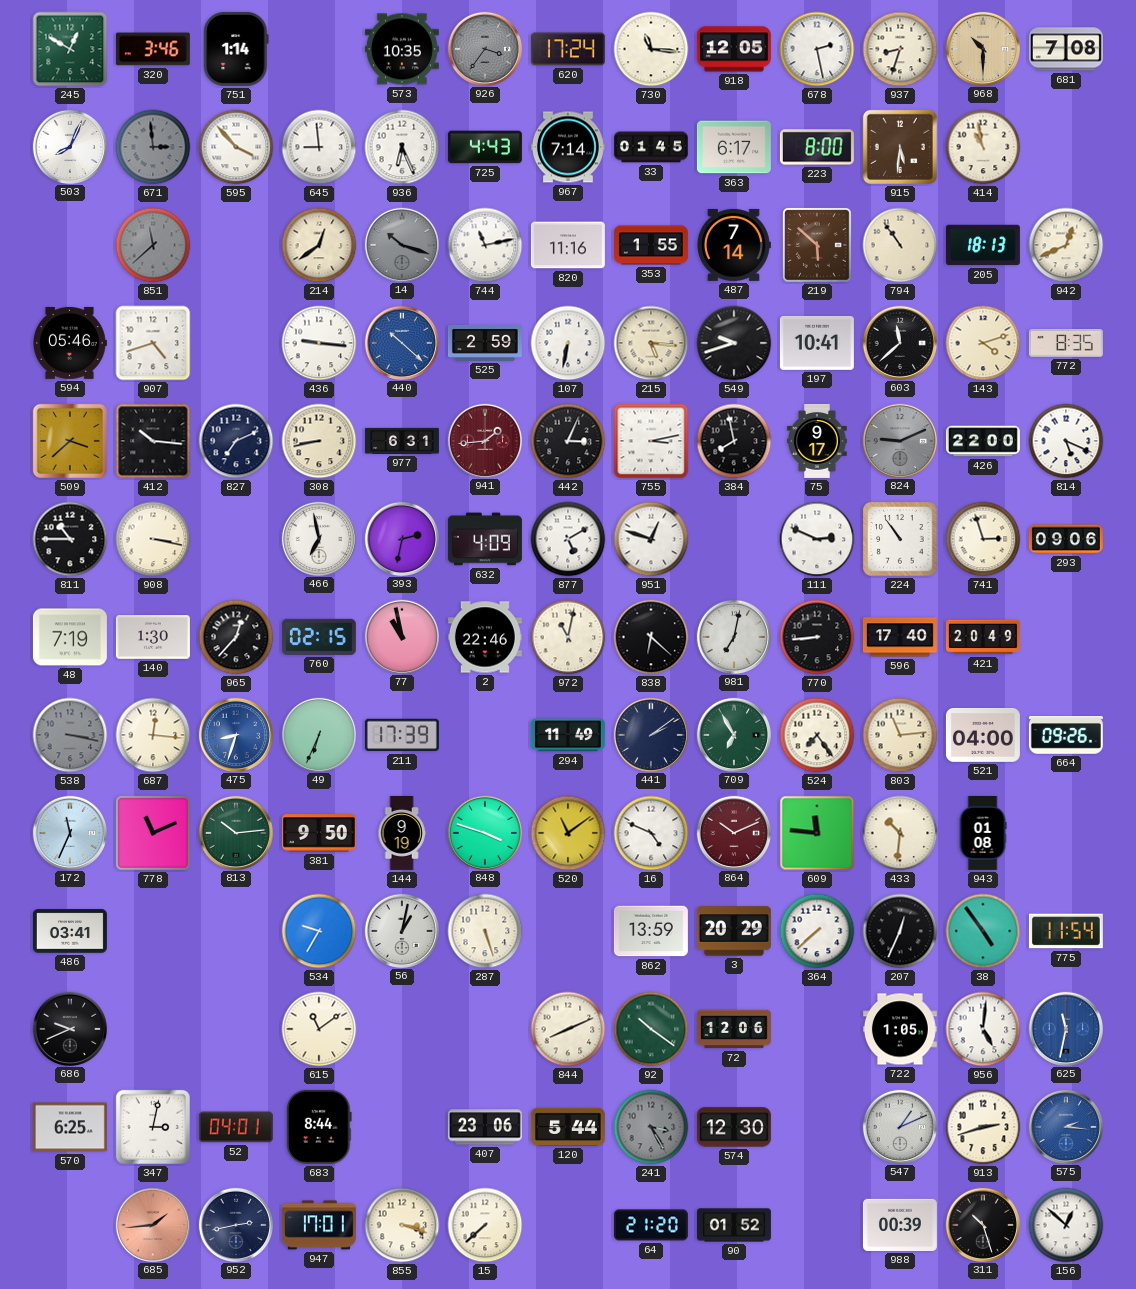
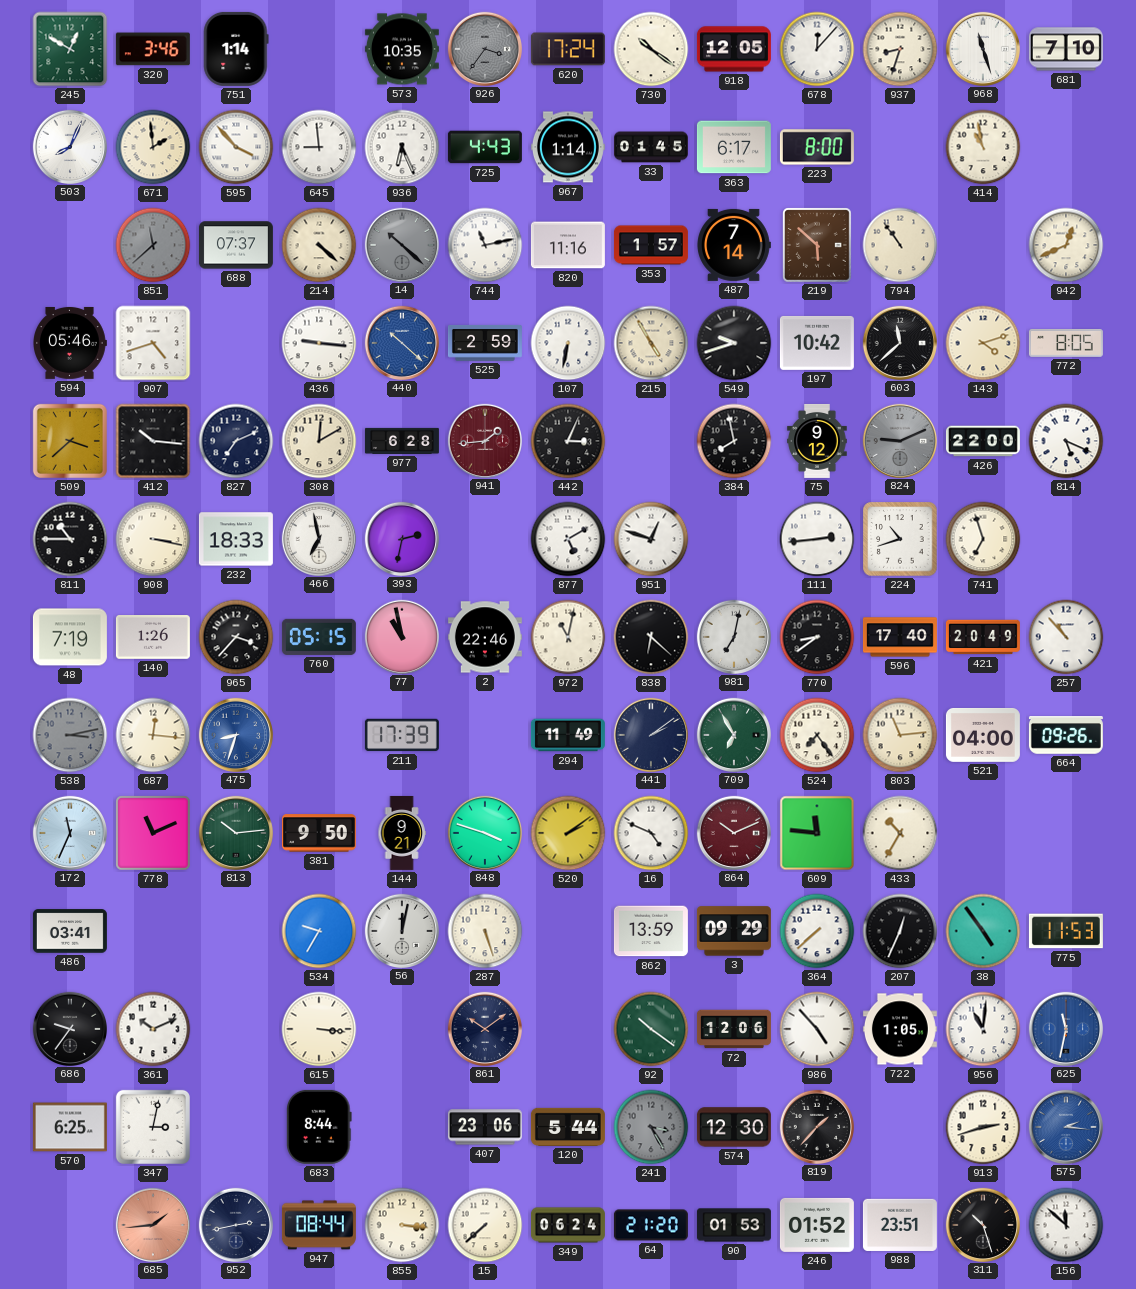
730: 11:16 -> 10:21
678: 2:28 -> 12:07
968: 10:30 -> 11:27
968 dial: champagne -> white
681: 7:08 -> 7:10
671: 2:59 -> 1:59
671 dial: grey -> cream
967: 7:14 -> 1:14
915: 5:31 -> none
688: none -> 07:37
214: 12:39 -> 4:22
14: 10:18 -> 10:22
353: 1:55 -> 1:57
205: 18:13 -> none
215: 5:16 -> 4:55
197: 10:41 -> 10:42
772: 8:35 -> 8:05
308: 8:43 -> 12:10
977: 6:31 -> 6:28
755: 3:13 -> none
75: 9:17 -> 9:12
232: none -> 18:33
632: 4:09 -> none
111: 2:49 -> 2:44
224: 10:54 -> 10:42
741: 2:57 -> 6:57
293: 09:06 -> none
140: 1:30 -> 1:26
965: 12:37 -> 3:37
760: 02:15 -> 05:15
770: 8:44 -> 8:39
257: none -> 10:53
538: 3:17 -> 3:13
49: 6:34 -> none
144: 9:19 -> 9:21
520: 11:09 -> 2:09
433: 10:31 -> 10:35
943: 01:08 -> none
56: 1:02 -> 12:02
3: 20:29 -> 09:29
775: 11:54 -> 11:53
686: 9:41 -> 9:36
361: none -> 10:11
615: 11:09 -> 3:16
861: none -> 10:09
844: 8:11 -> none
986: none -> 4:53
956: 5:01 -> 11:01
52: 04:01 -> none
819: none -> 1:37
547: 1:11 -> none
947: 17:01 -> 08:44
855: 3:18 -> 3:16
349: none -> 06:24
90: 01:52 -> 01:53
246: none -> 01:52
988: 00:39 -> 23:51
156: 12:52 -> 11:52
